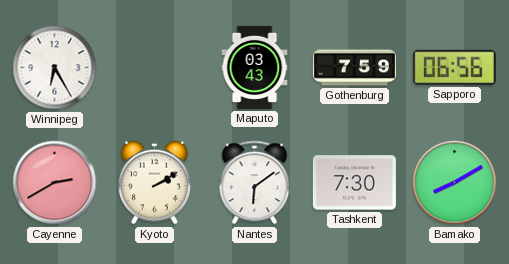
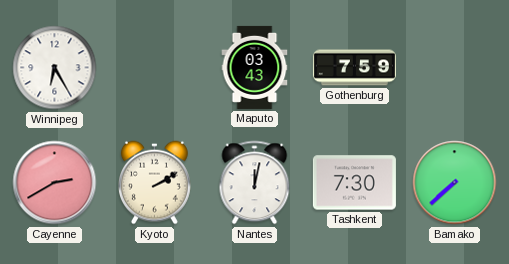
Sapporo: 06:56 -> none
Nantes: 6:09 -> 12:02
Bamako: 8:10 -> 7:38
